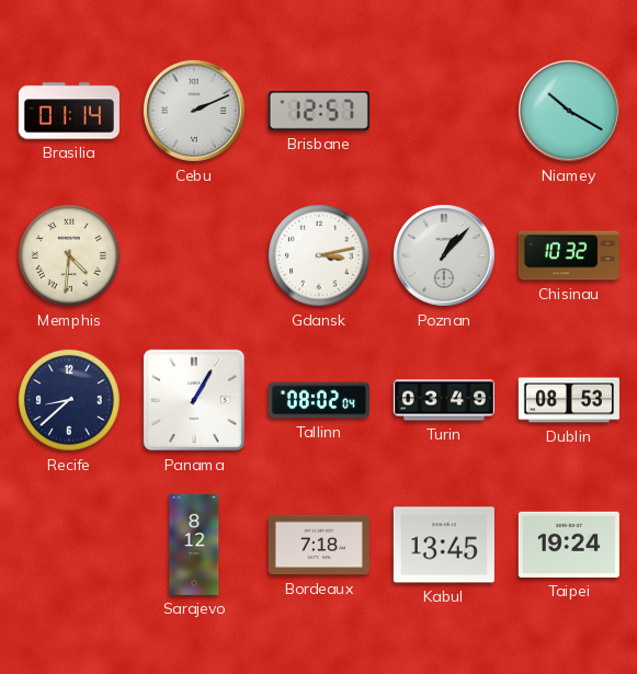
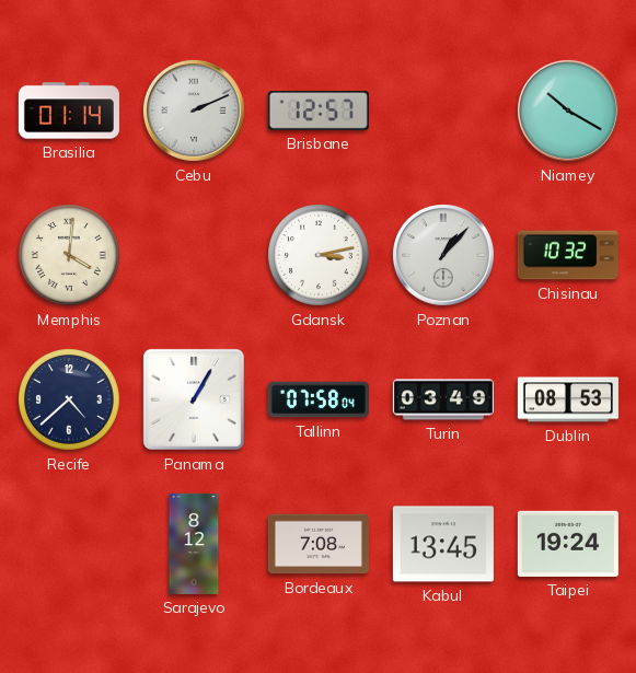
Memphis: 4:31 -> 4:01
Recife: 8:38 -> 4:38
Tallinn: 08:02 -> 07:58
Bordeaux: 7:18 -> 7:08
